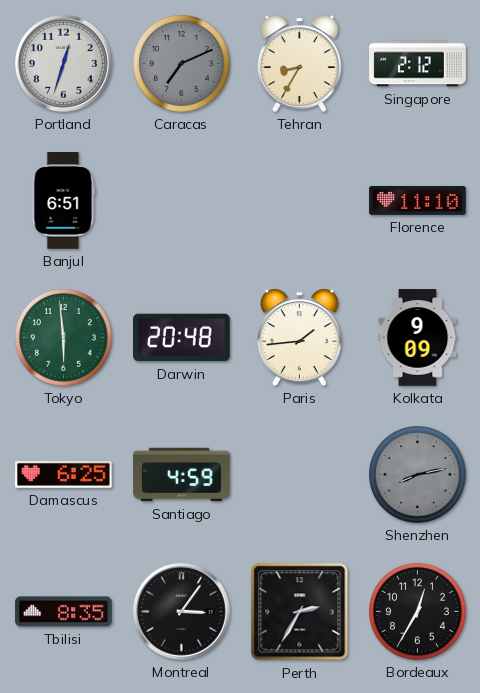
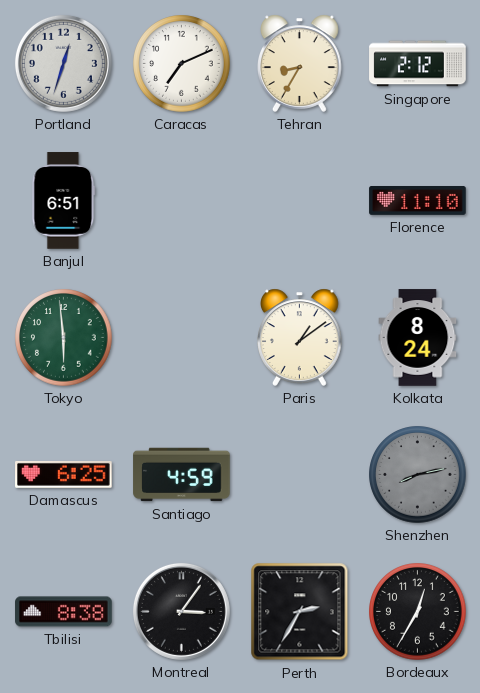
Caracas dial: grey -> white
Darwin: 20:48 -> none
Paris: 1:44 -> 1:09
Kolkata: 9:09 -> 8:24
Tbilisi: 8:35 -> 8:38
